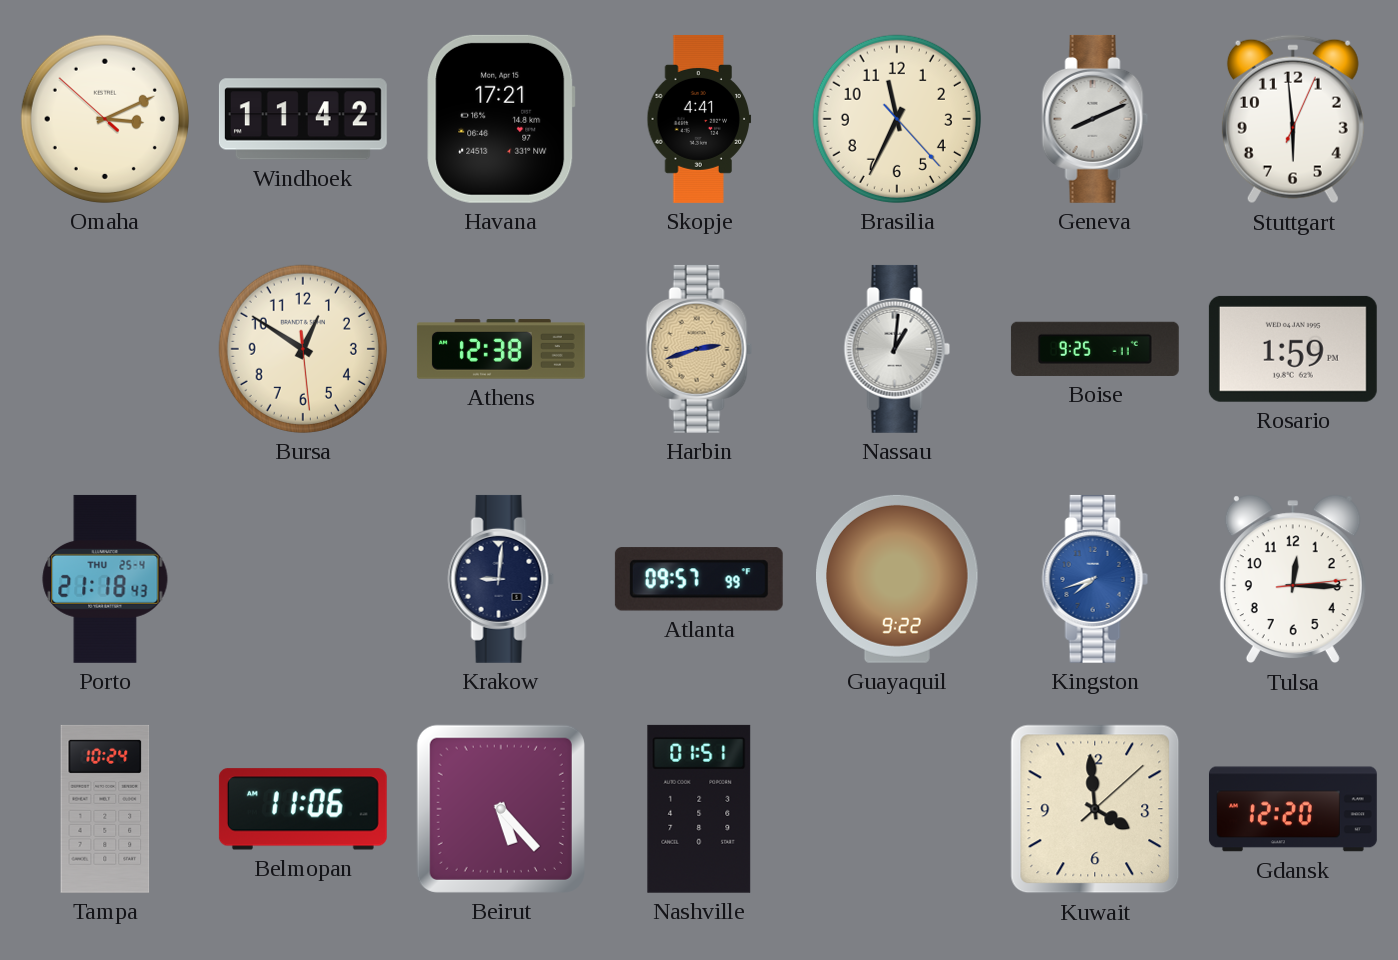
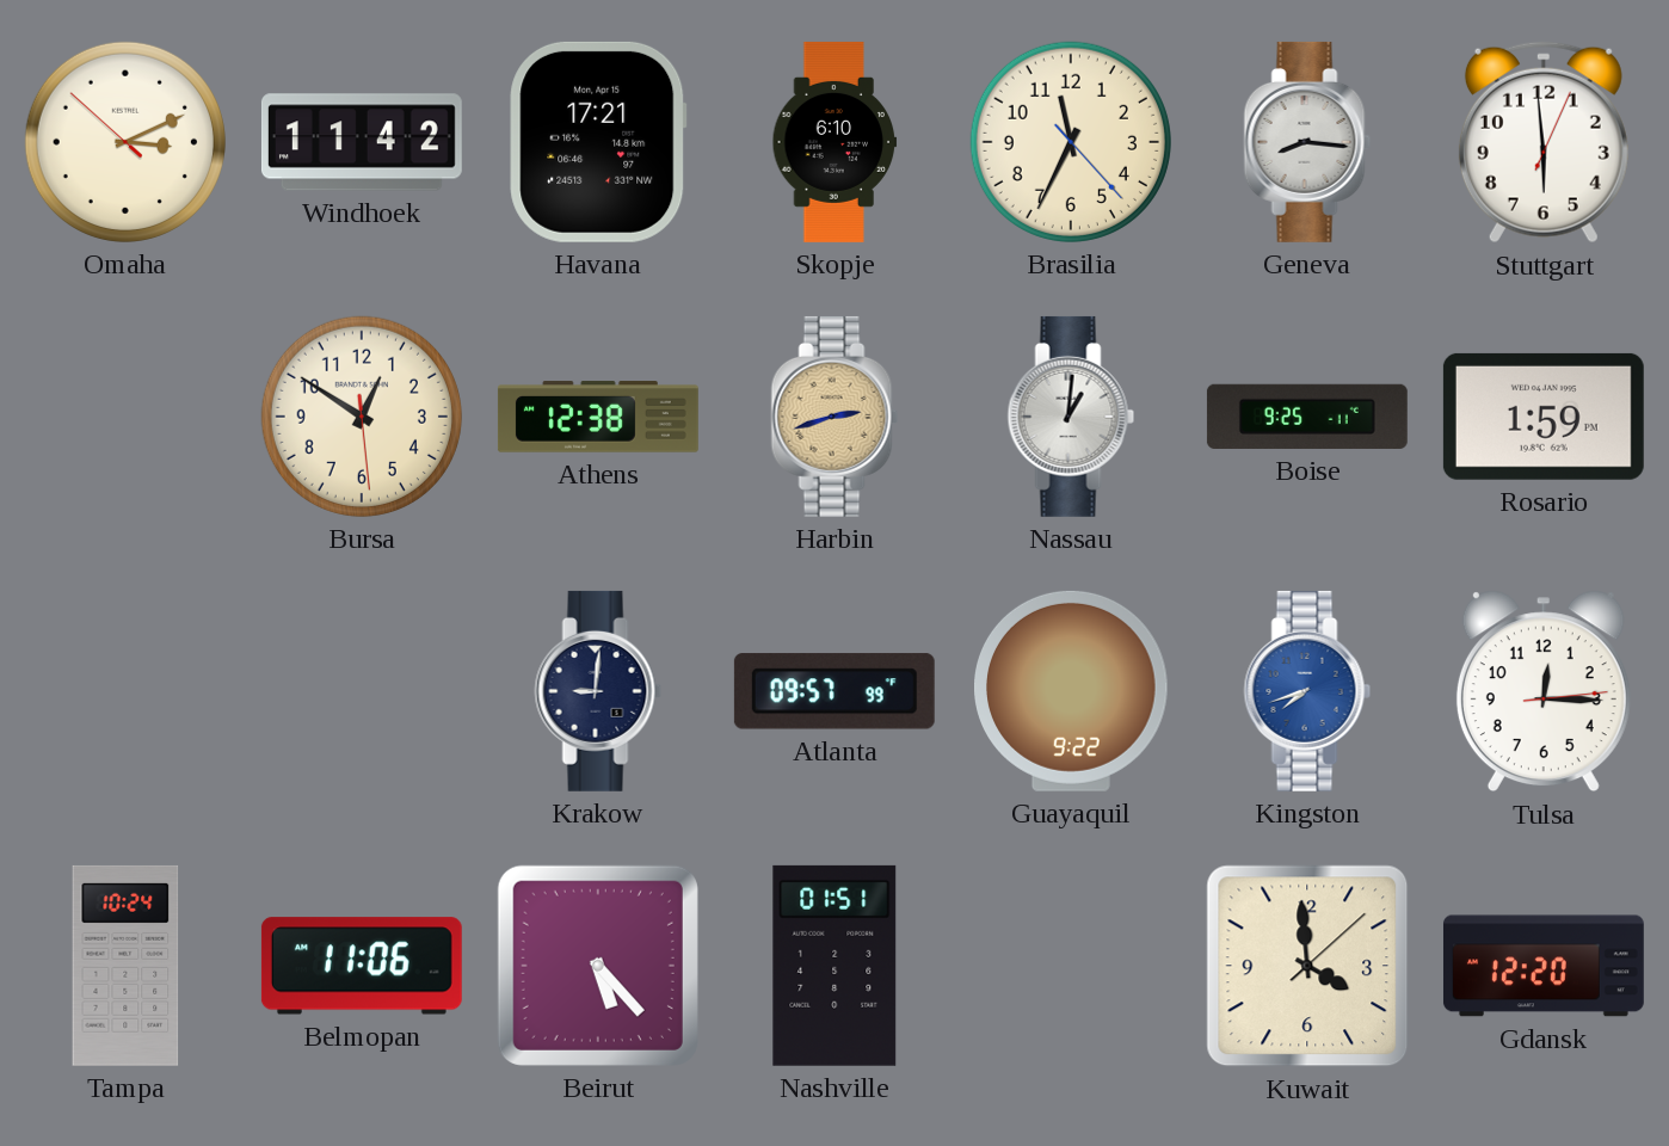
Skopje: 4:41 -> 6:10
Geneva: 8:11 -> 8:16
Porto: 21:18 -> none
